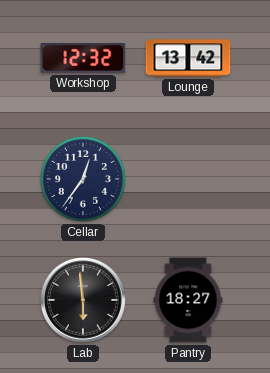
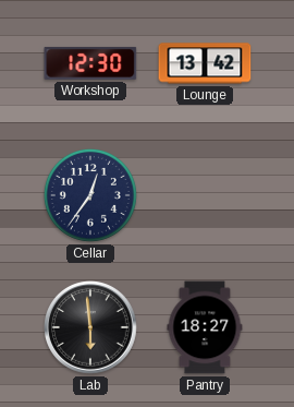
Workshop: 12:32 -> 12:30
